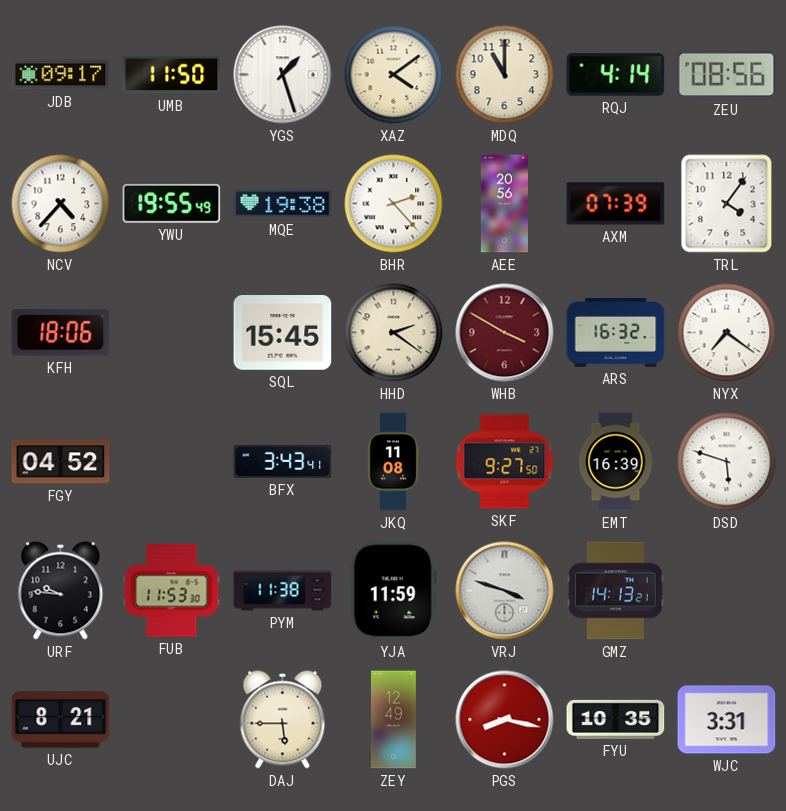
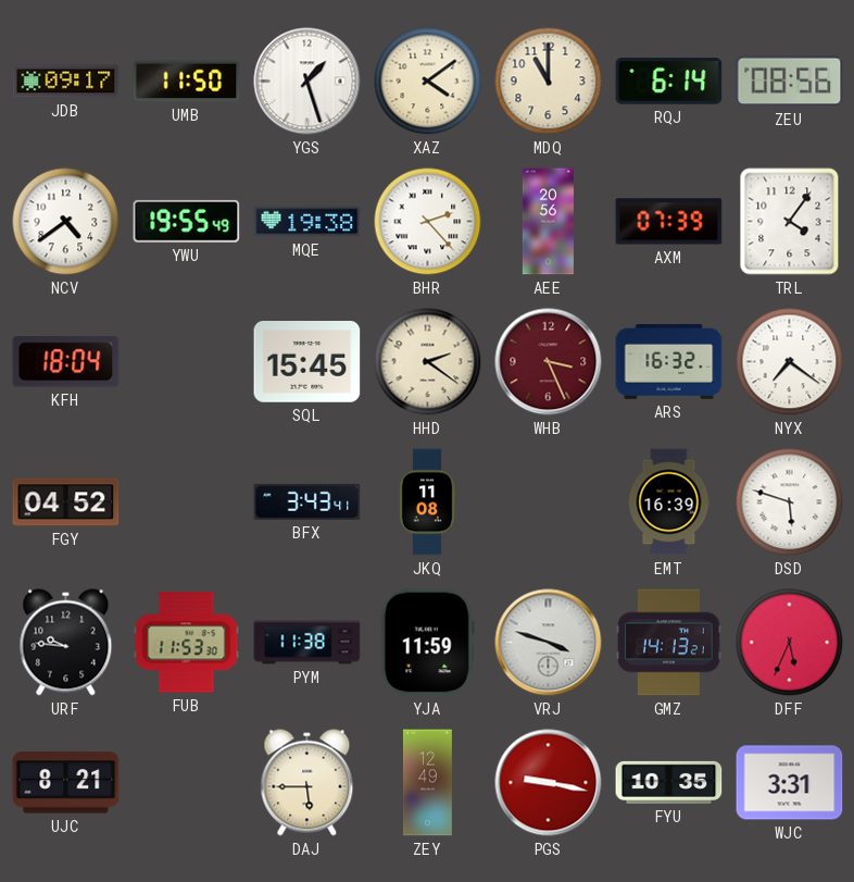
RQJ: 4:14 -> 6:14
NCV: 4:37 -> 4:39
KFH: 18:06 -> 18:04
WHB: 3:50 -> 3:26
SKF: 9:27 -> none
DFF: none -> 5:34
PGS: 8:17 -> 9:17
